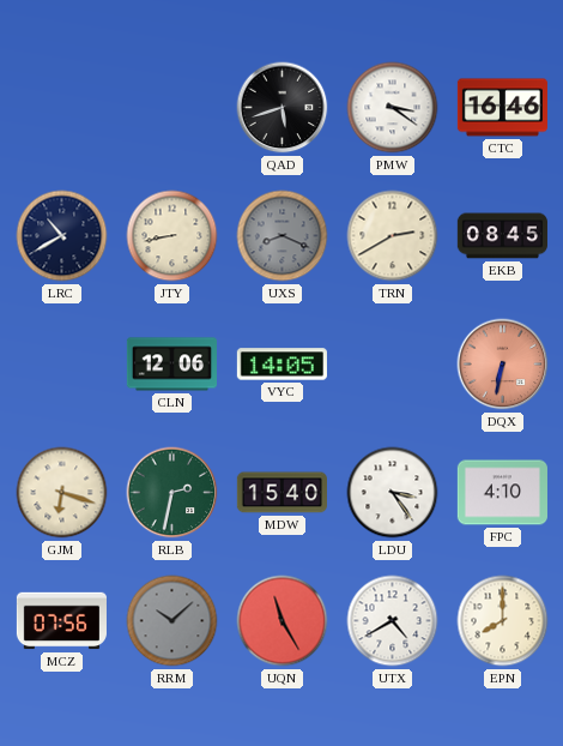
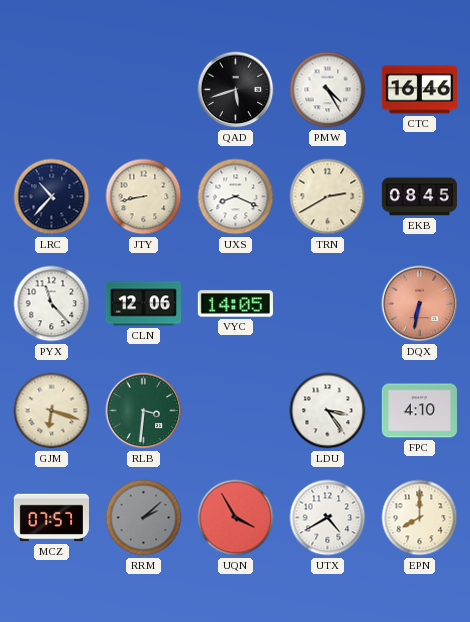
PMW: 3:21 -> 4:25
LRC: 10:40 -> 10:37
UXS dial: grey -> white
PYX: none -> 11:23
RLB: 2:32 -> 3:31
MDW: 15:40 -> none
MCZ: 07:56 -> 07:57
RRM: 10:08 -> 2:08
UQN: 11:25 -> 3:55
